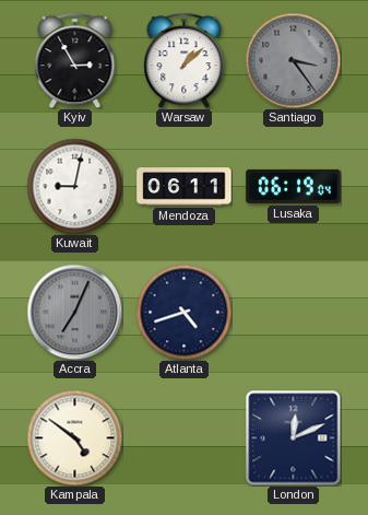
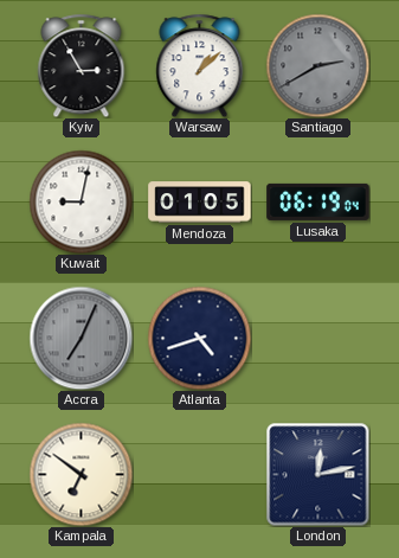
Santiago: 3:24 -> 2:40
Mendoza: 06:11 -> 01:05
Kampala: 4:51 -> 6:51
London: 12:11 -> 12:13
